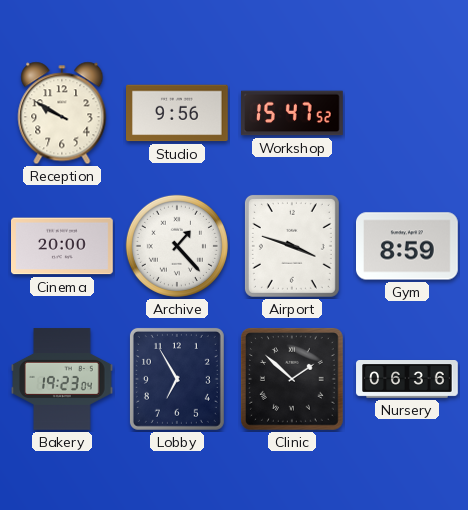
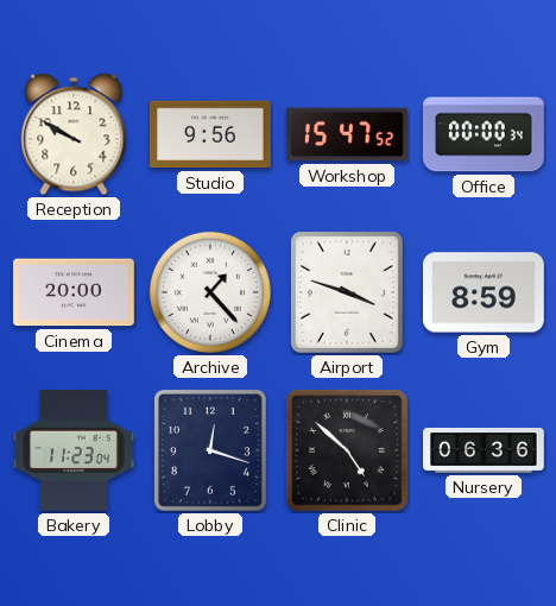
Office: none -> 00:00
Bakery: 19:23 -> 11:23
Lobby: 6:55 -> 12:18
Clinic: 1:52 -> 4:52
